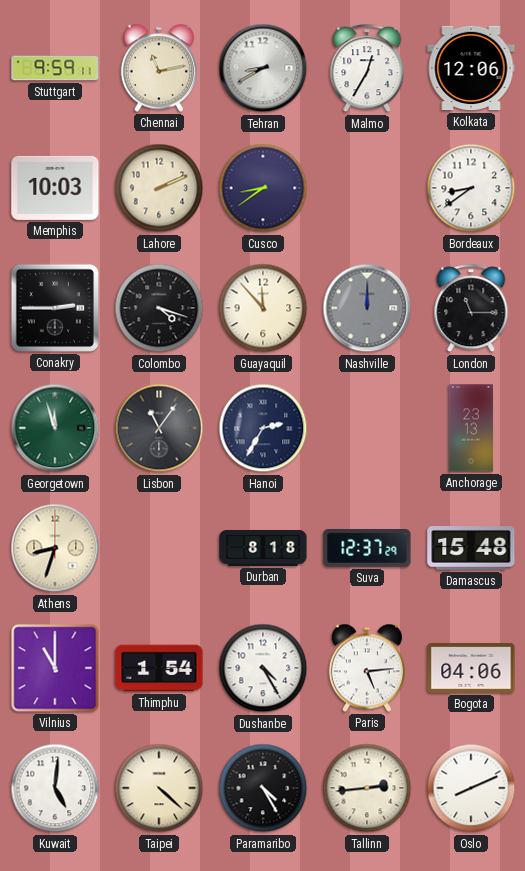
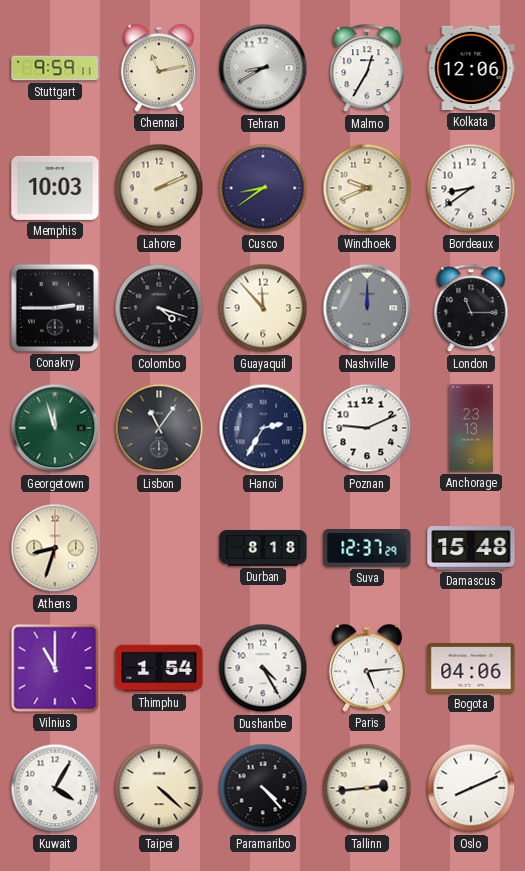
Windhoek: none -> 9:41
Poznan: none -> 9:11
Kuwait: 5:01 -> 4:05
Paramaribo: 4:25 -> 4:23
